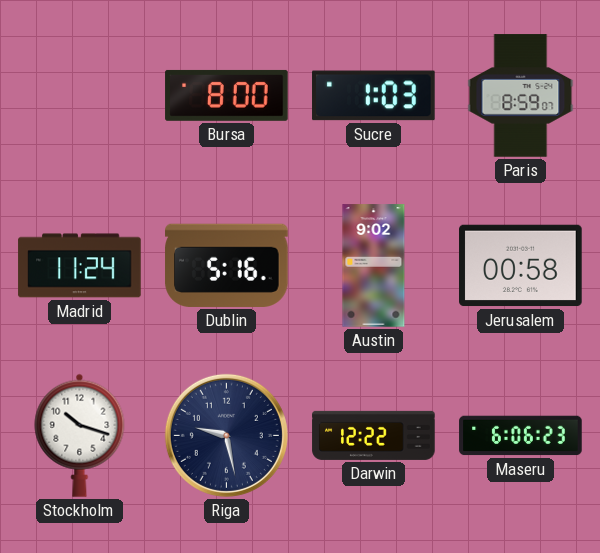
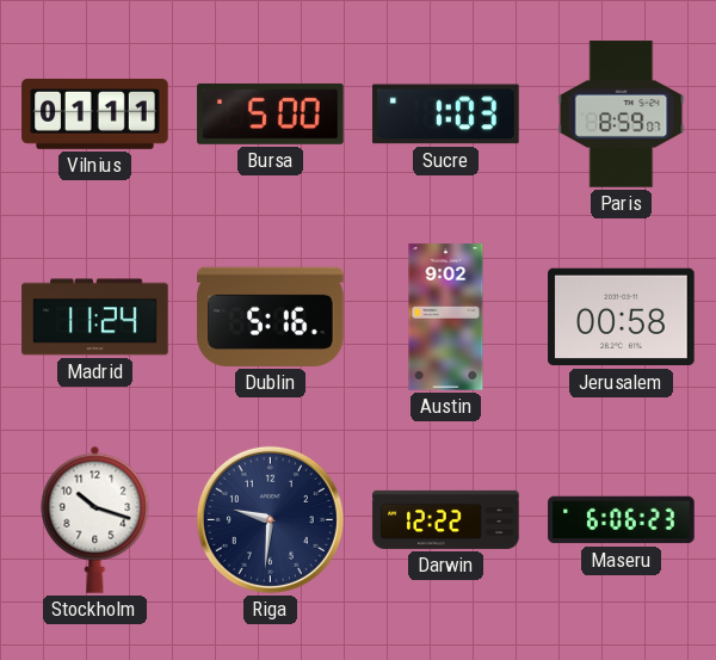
Vilnius: none -> 01:11
Bursa: 8:00 -> 5:00
Riga: 9:28 -> 9:31
